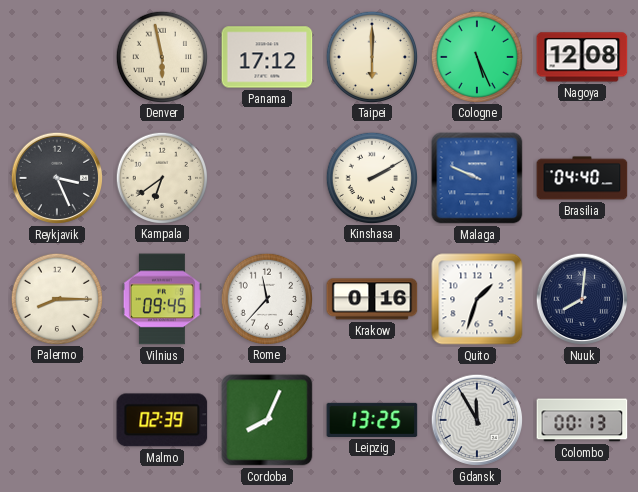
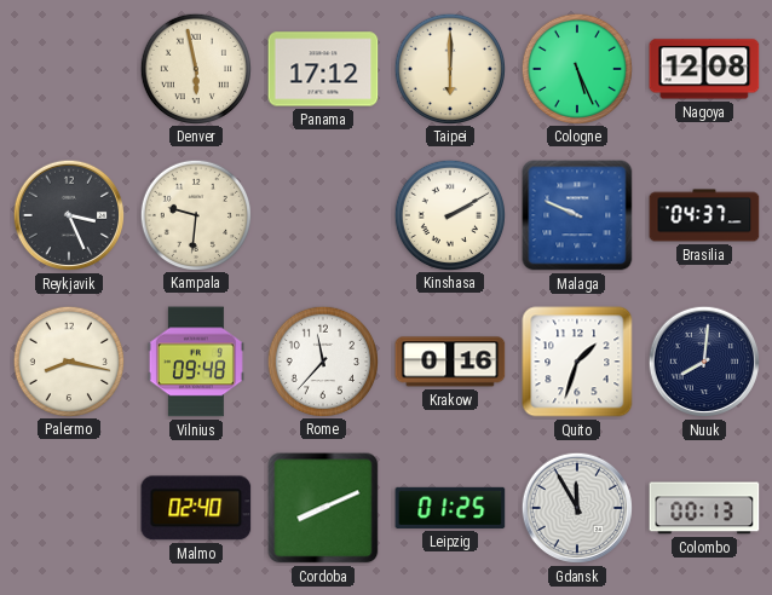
Kampala: 6:39 -> 9:31
Brasilia: 04:40 -> 04:37
Palermo: 8:15 -> 8:17
Vilnius: 09:45 -> 09:48
Malmo: 02:39 -> 02:40
Cordoba: 8:04 -> 8:11
Leipzig: 13:25 -> 01:25
